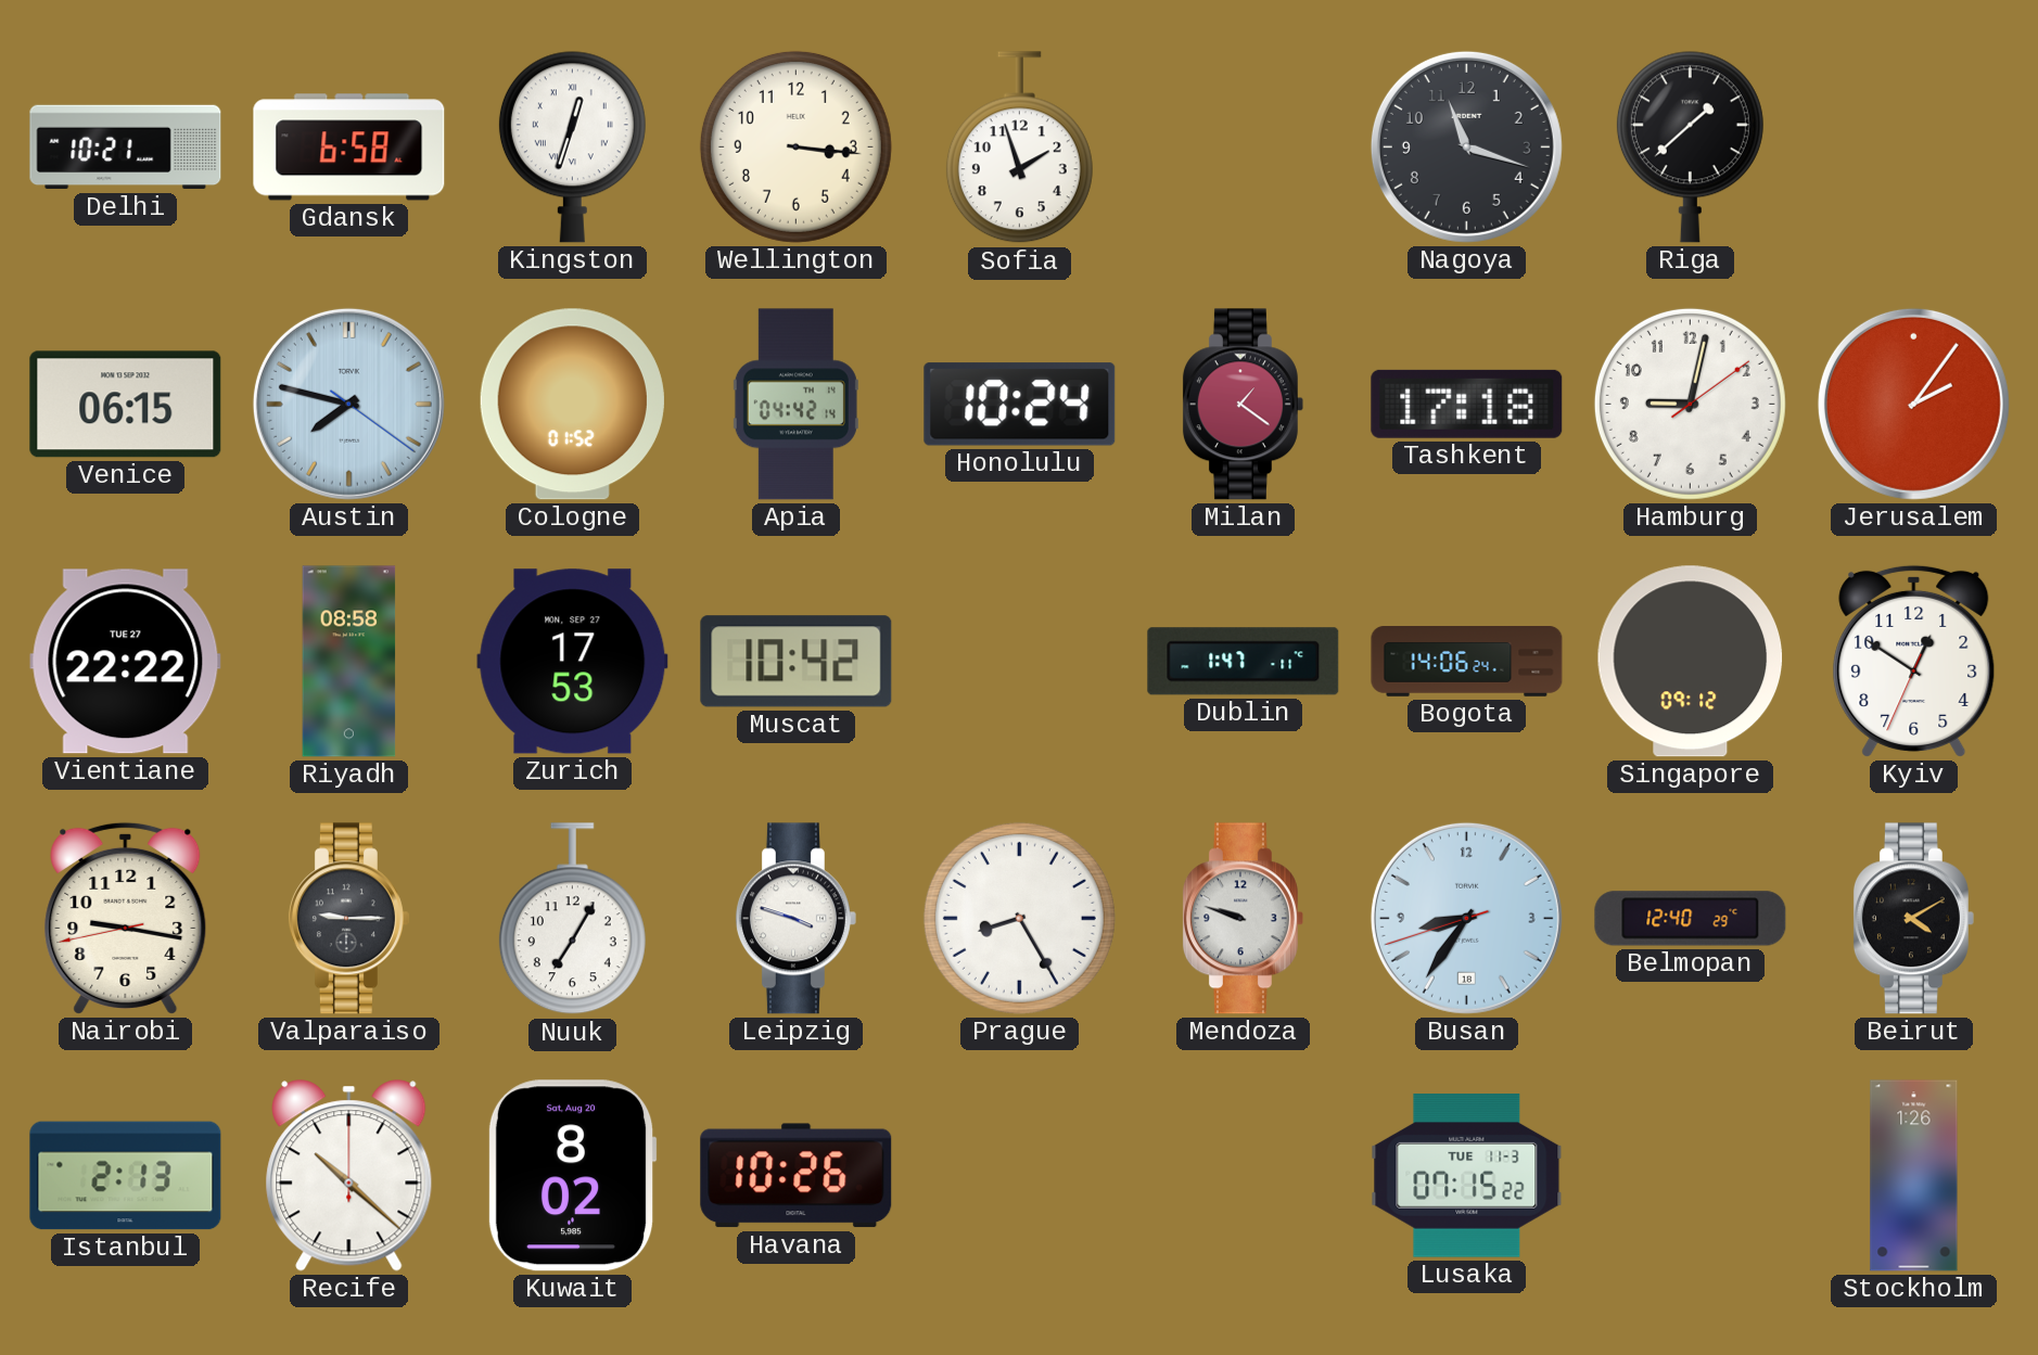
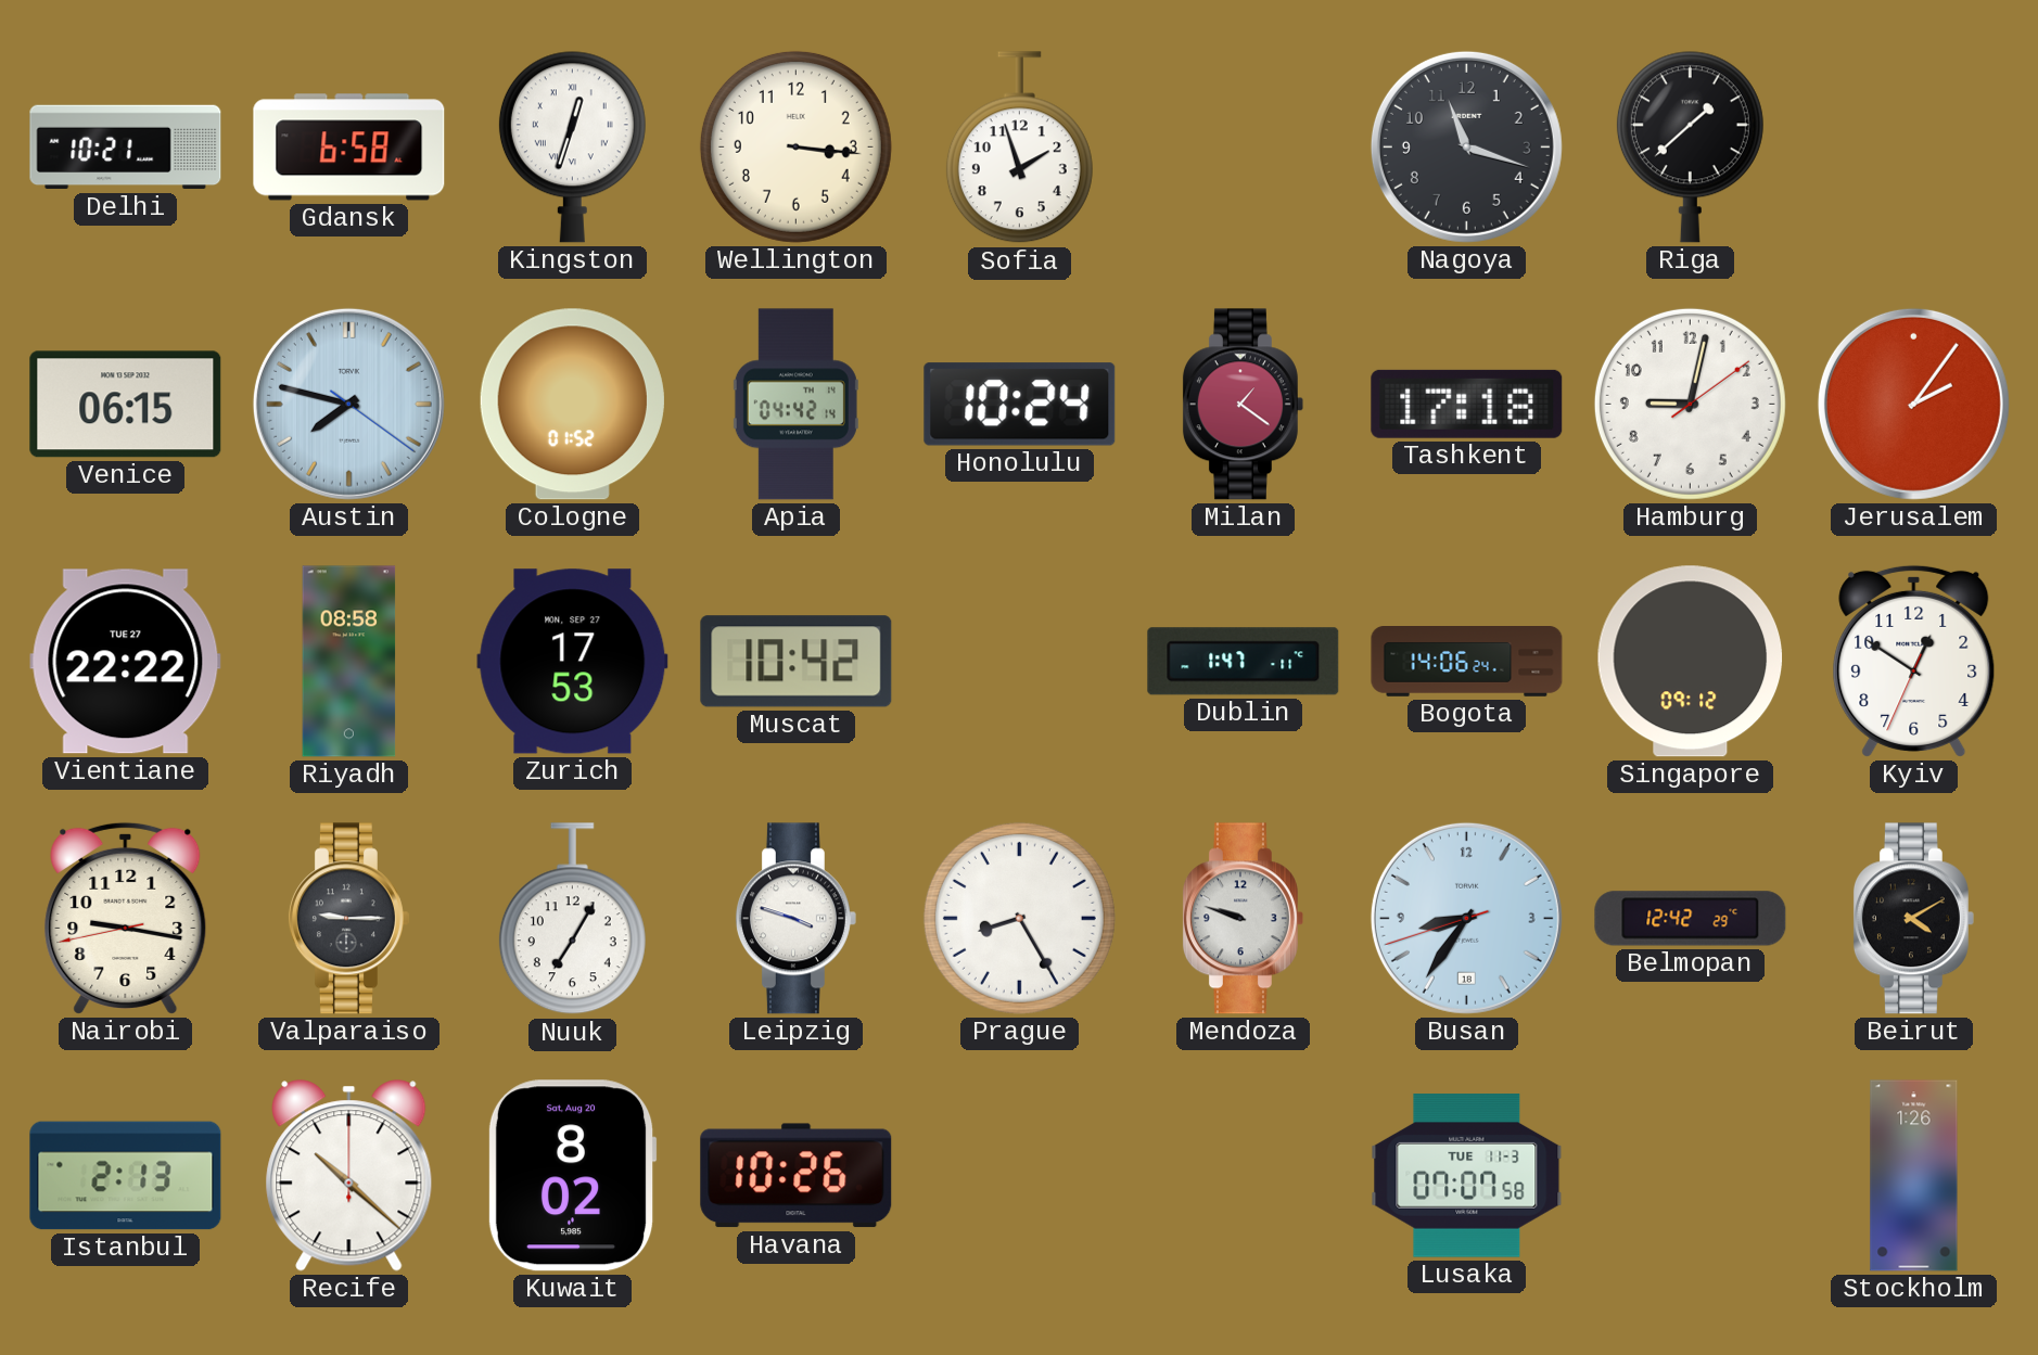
Belmopan: 12:40 -> 12:42
Lusaka: 07:15 -> 07:07
